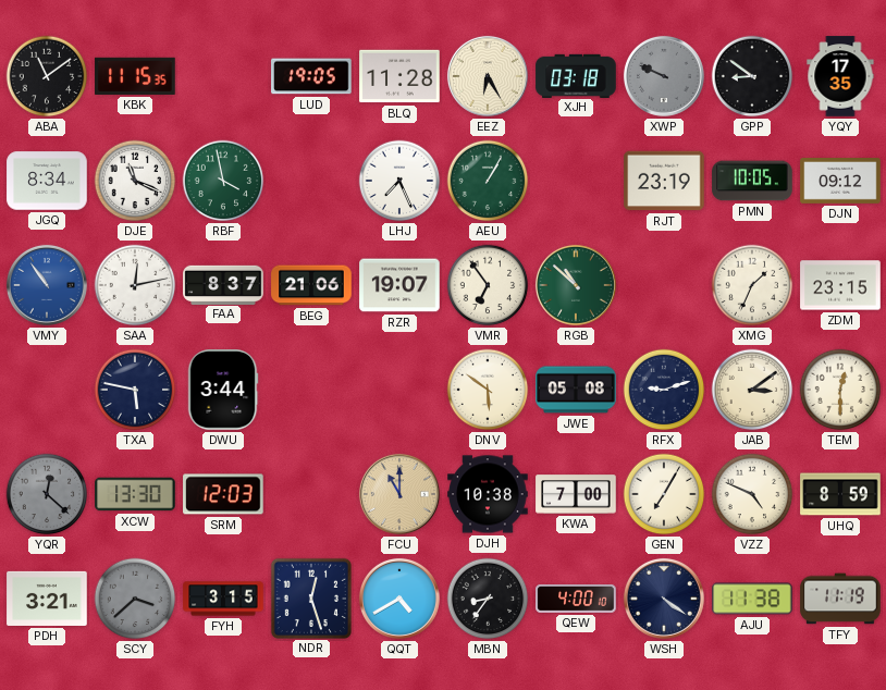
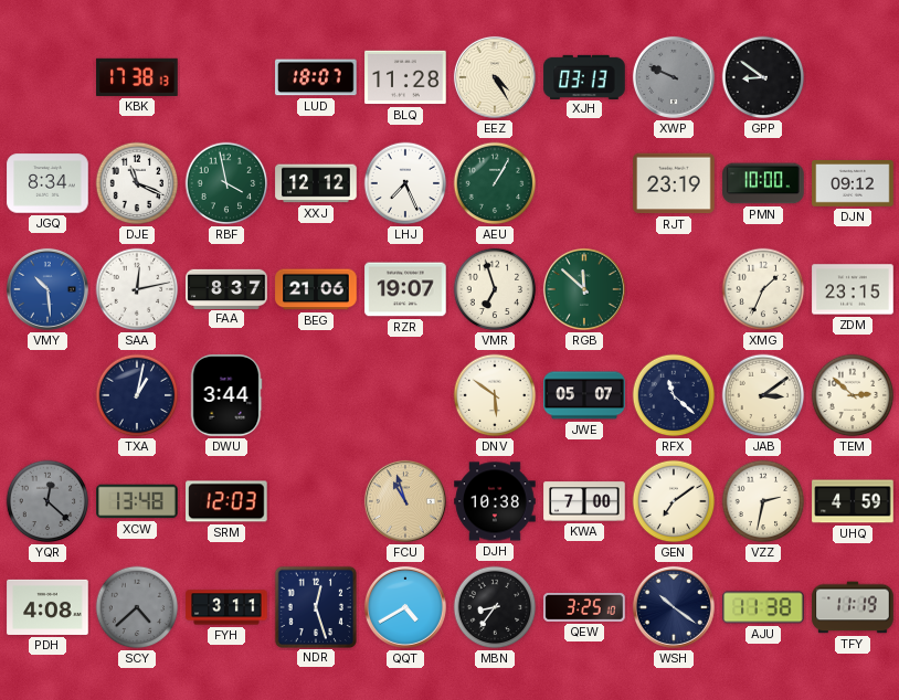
ABA: 11:09 -> none
KBK: 11:15 -> 17:38
LUD: 19:05 -> 18:07
EEZ: 6:25 -> 4:25
XJH: 03:18 -> 03:13
YQY: 17:35 -> none
XXJ: none -> 12:12
PMN: 10:05 -> 10:00
VMY: 10:54 -> 10:29
VMR: 6:54 -> 6:57
RGB: 10:52 -> 11:52
TXA: 5:47 -> 1:02
JWE: 05:08 -> 05:07
RFX: 9:12 -> 11:22
TEM: 12:30 -> 2:52
XCW: 13:30 -> 13:48
FCU: 11:00 -> 10:57
GEN: 7:05 -> 7:09
VZZ: 4:49 -> 2:32
UHQ: 8:59 -> 4:59
PDH: 3:21 -> 4:08
SCY: 3:38 -> 4:38
FYH: 3:15 -> 3:11
QEW: 4:00 -> 3:25
WSH: 4:21 -> 10:21
